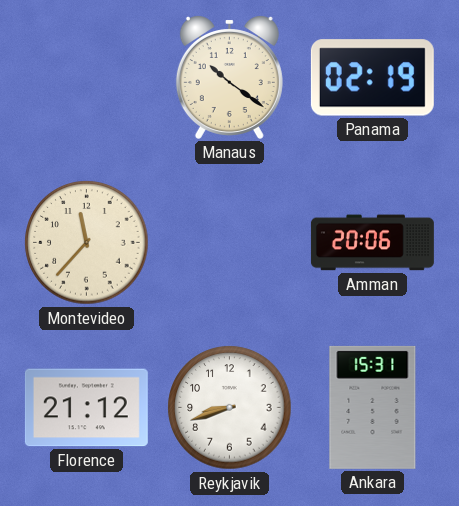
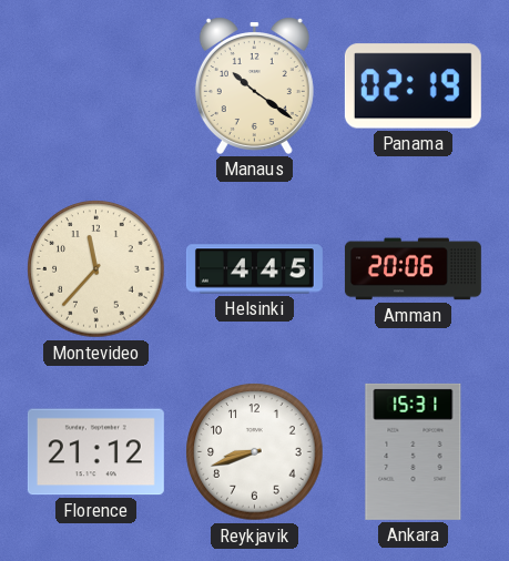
Helsinki: none -> 4:45
